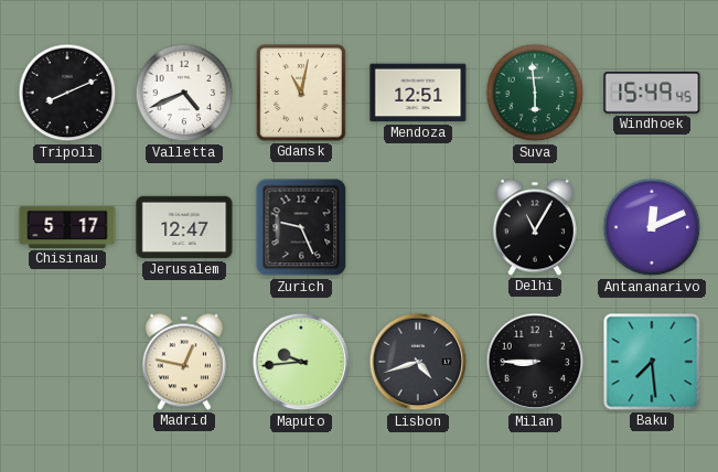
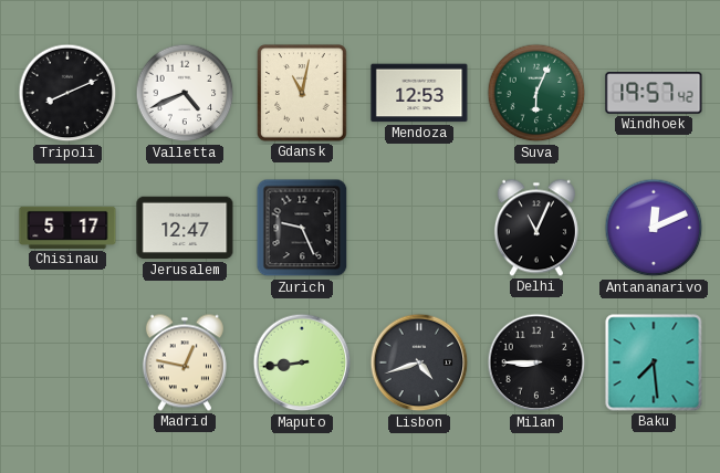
Mendoza: 12:51 -> 12:53
Suva: 5:59 -> 6:04
Windhoek: 15:49 -> 19:57
Delhi: 11:05 -> 11:04
Maputo: 9:44 -> 8:44
